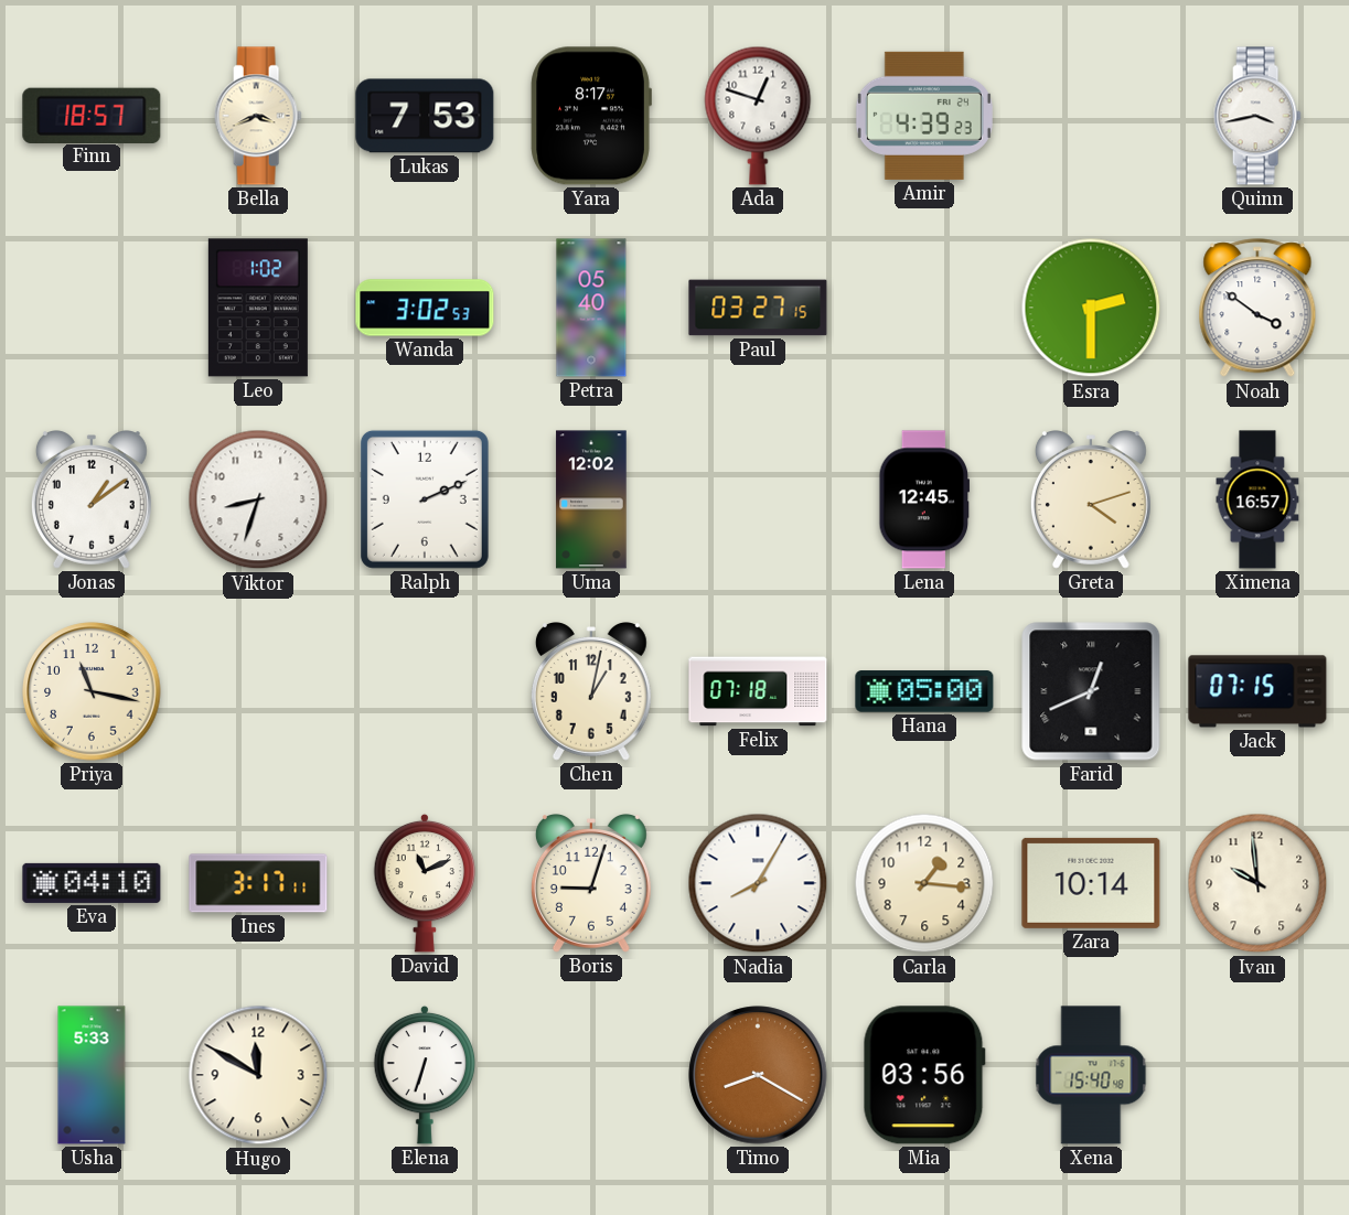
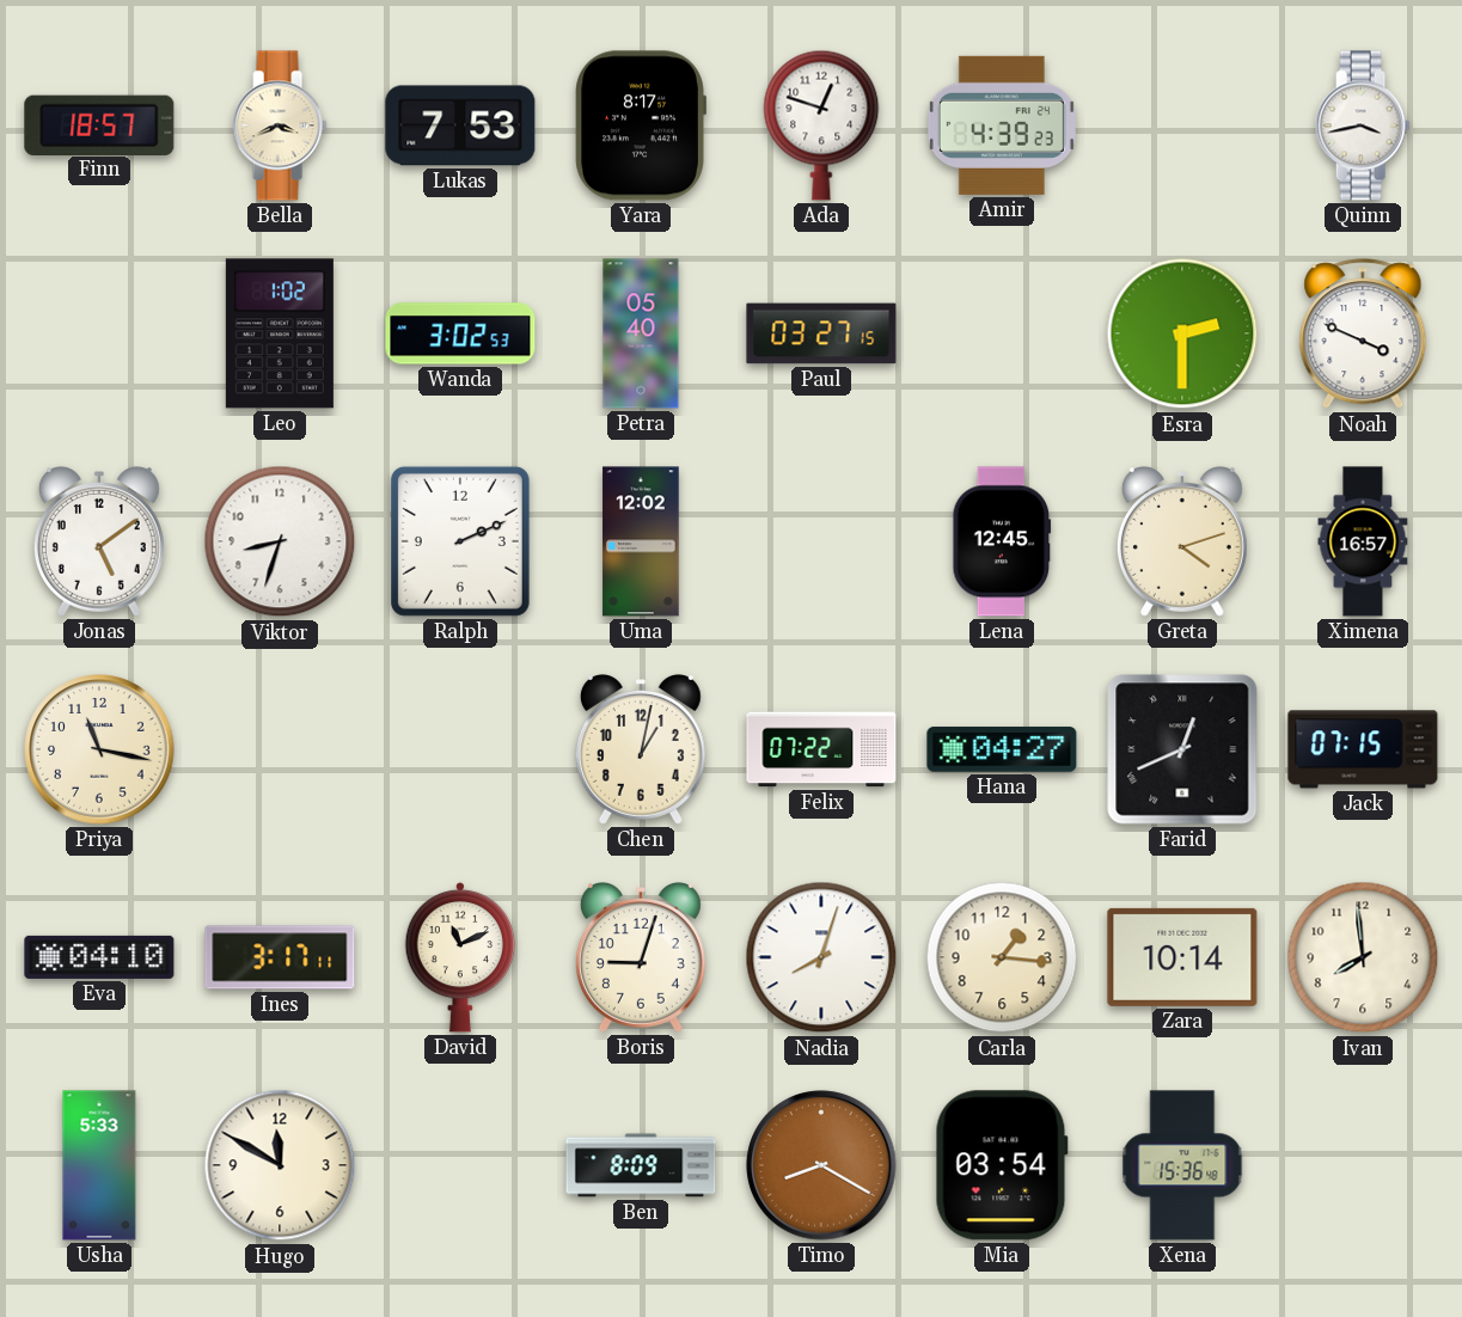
Noah: 3:51 -> 3:49
Jonas: 1:09 -> 5:09
Felix: 07:18 -> 07:22
Hana: 05:00 -> 04:27
Nadia: 8:05 -> 8:03
Ivan: 9:59 -> 7:59
Elena: 6:33 -> none
Ben: none -> 8:09
Mia: 03:56 -> 03:54
Xena: 15:40 -> 15:36
